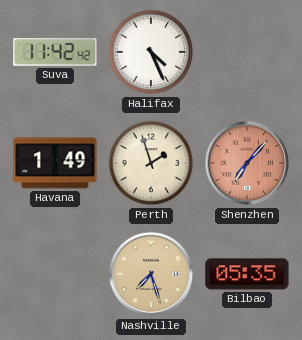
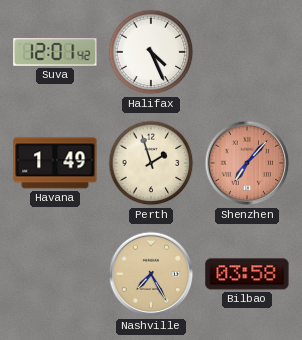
Suva: 11:42 -> 12:01
Nashville: 7:27 -> 7:25
Bilbao: 05:35 -> 03:58
